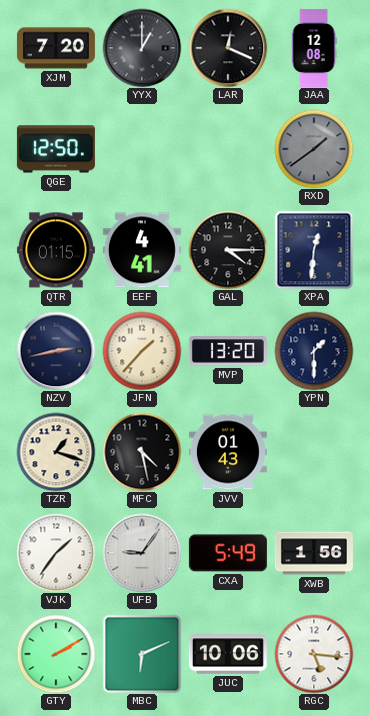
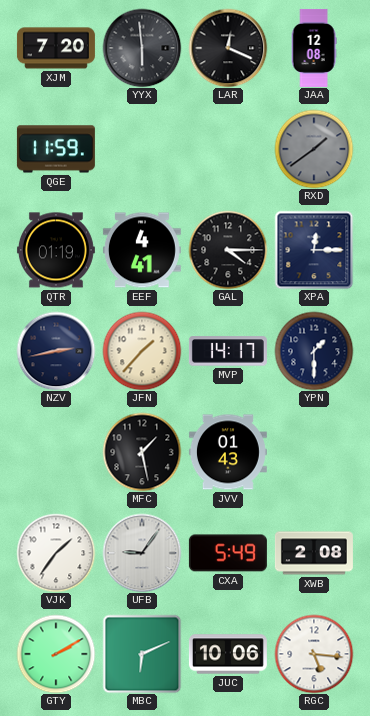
YYX: 1:00 -> 5:59
QGE: 12:50 -> 11:59
QTR: 01:15 -> 01:19
XPA: 12:31 -> 12:15
MVP: 13:20 -> 14:17
TZR: 1:18 -> none
MFC: 4:28 -> 1:28
XWB: 1:56 -> 2:08
